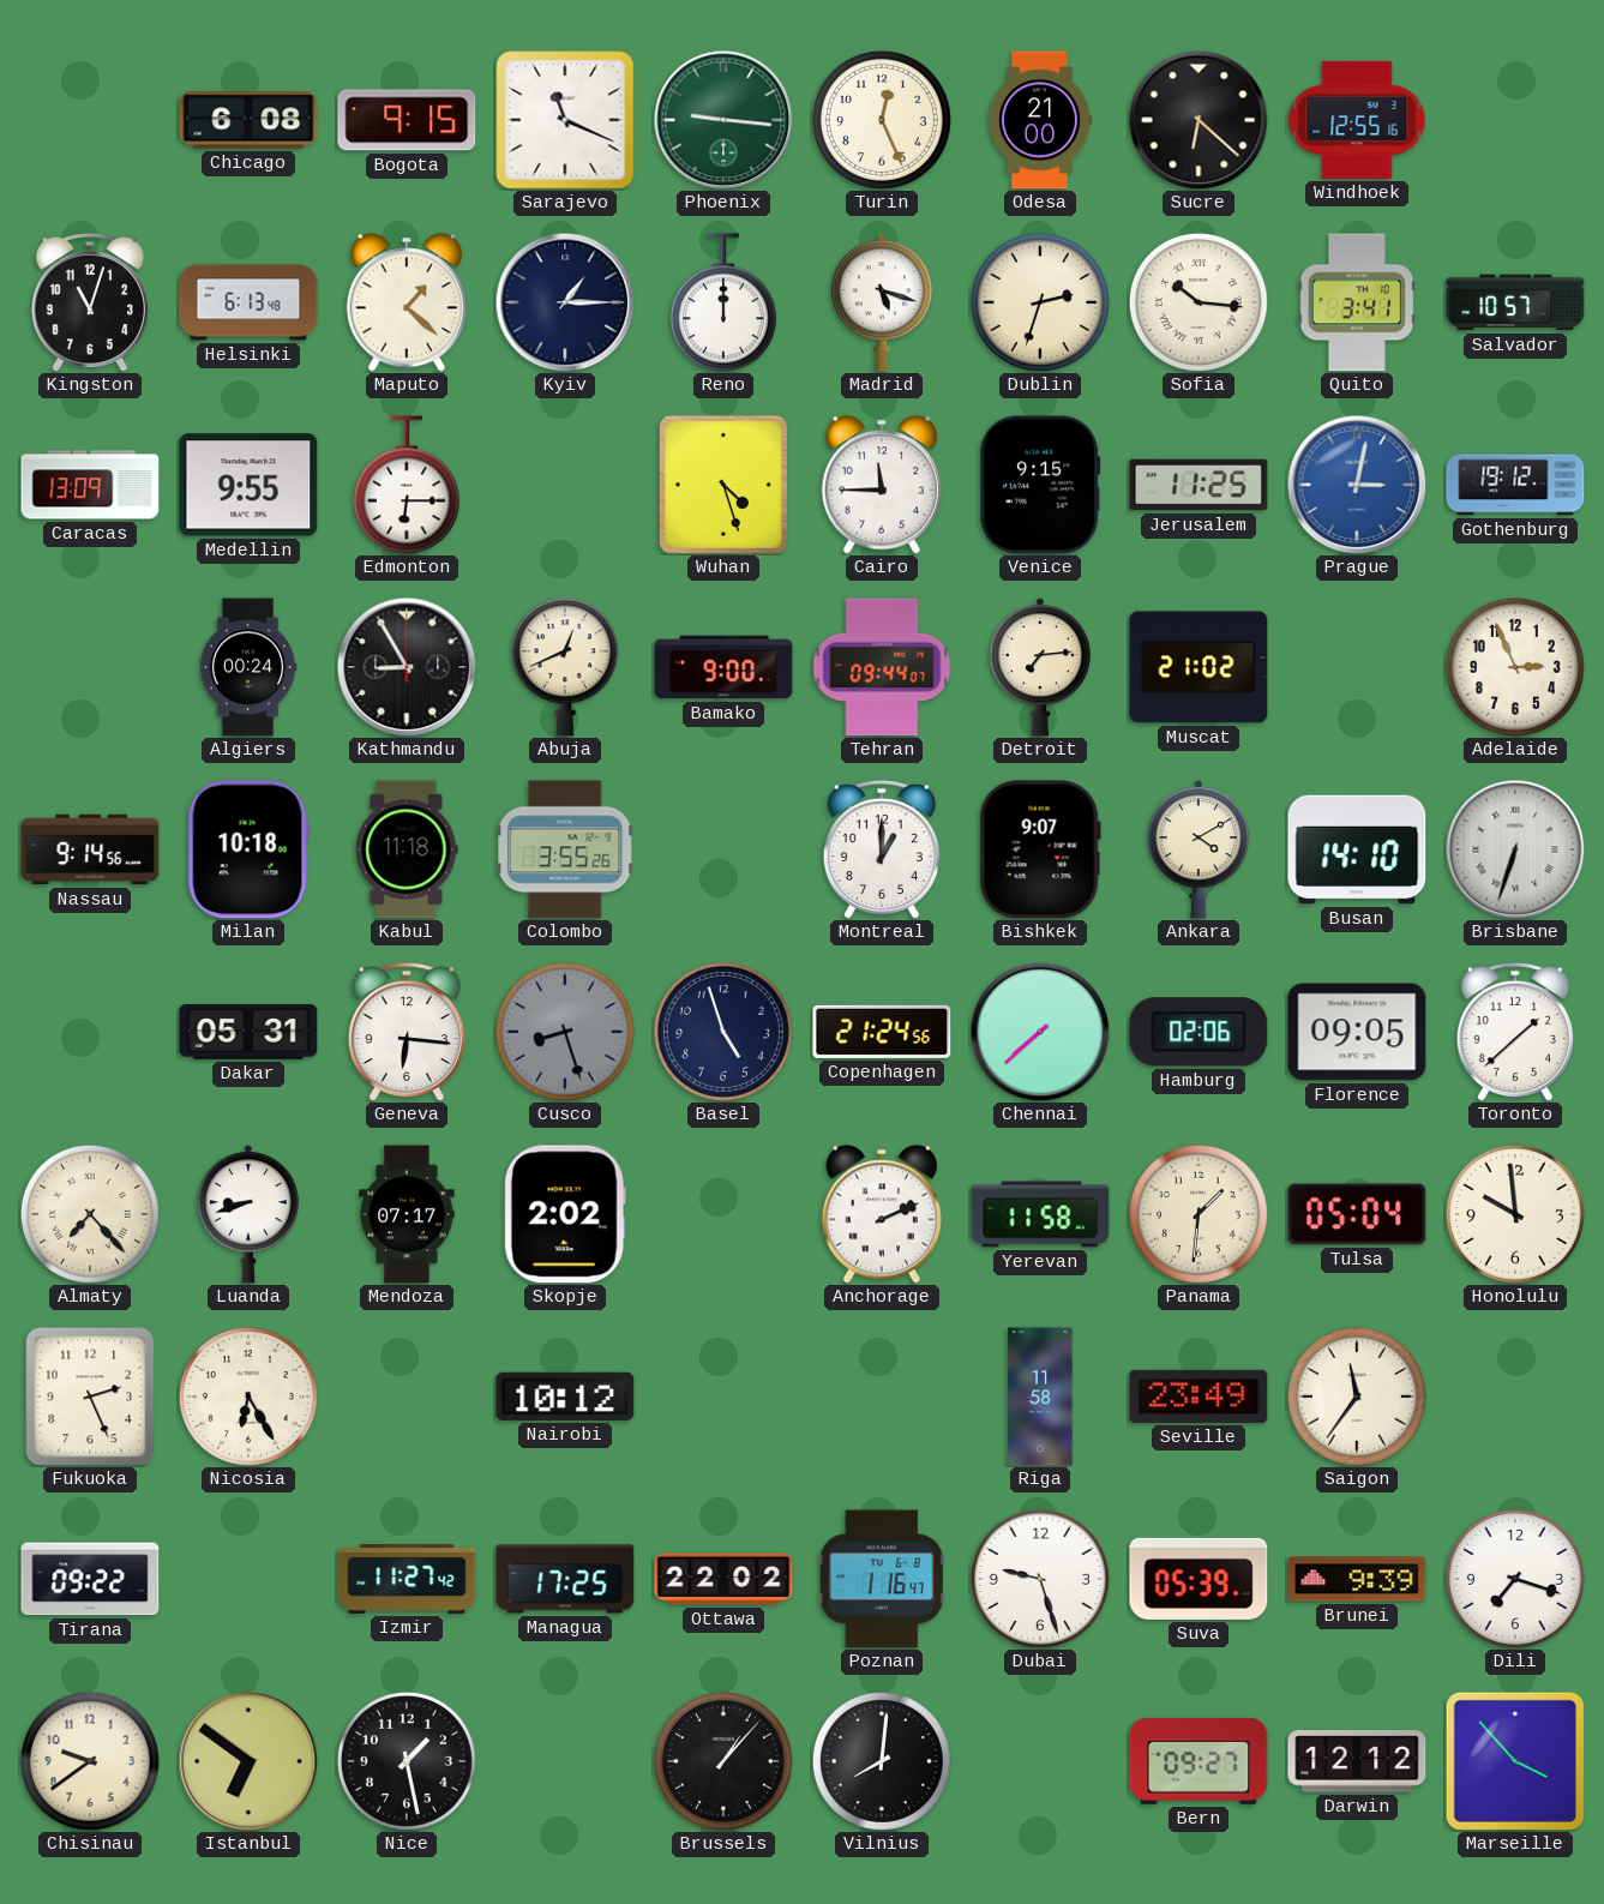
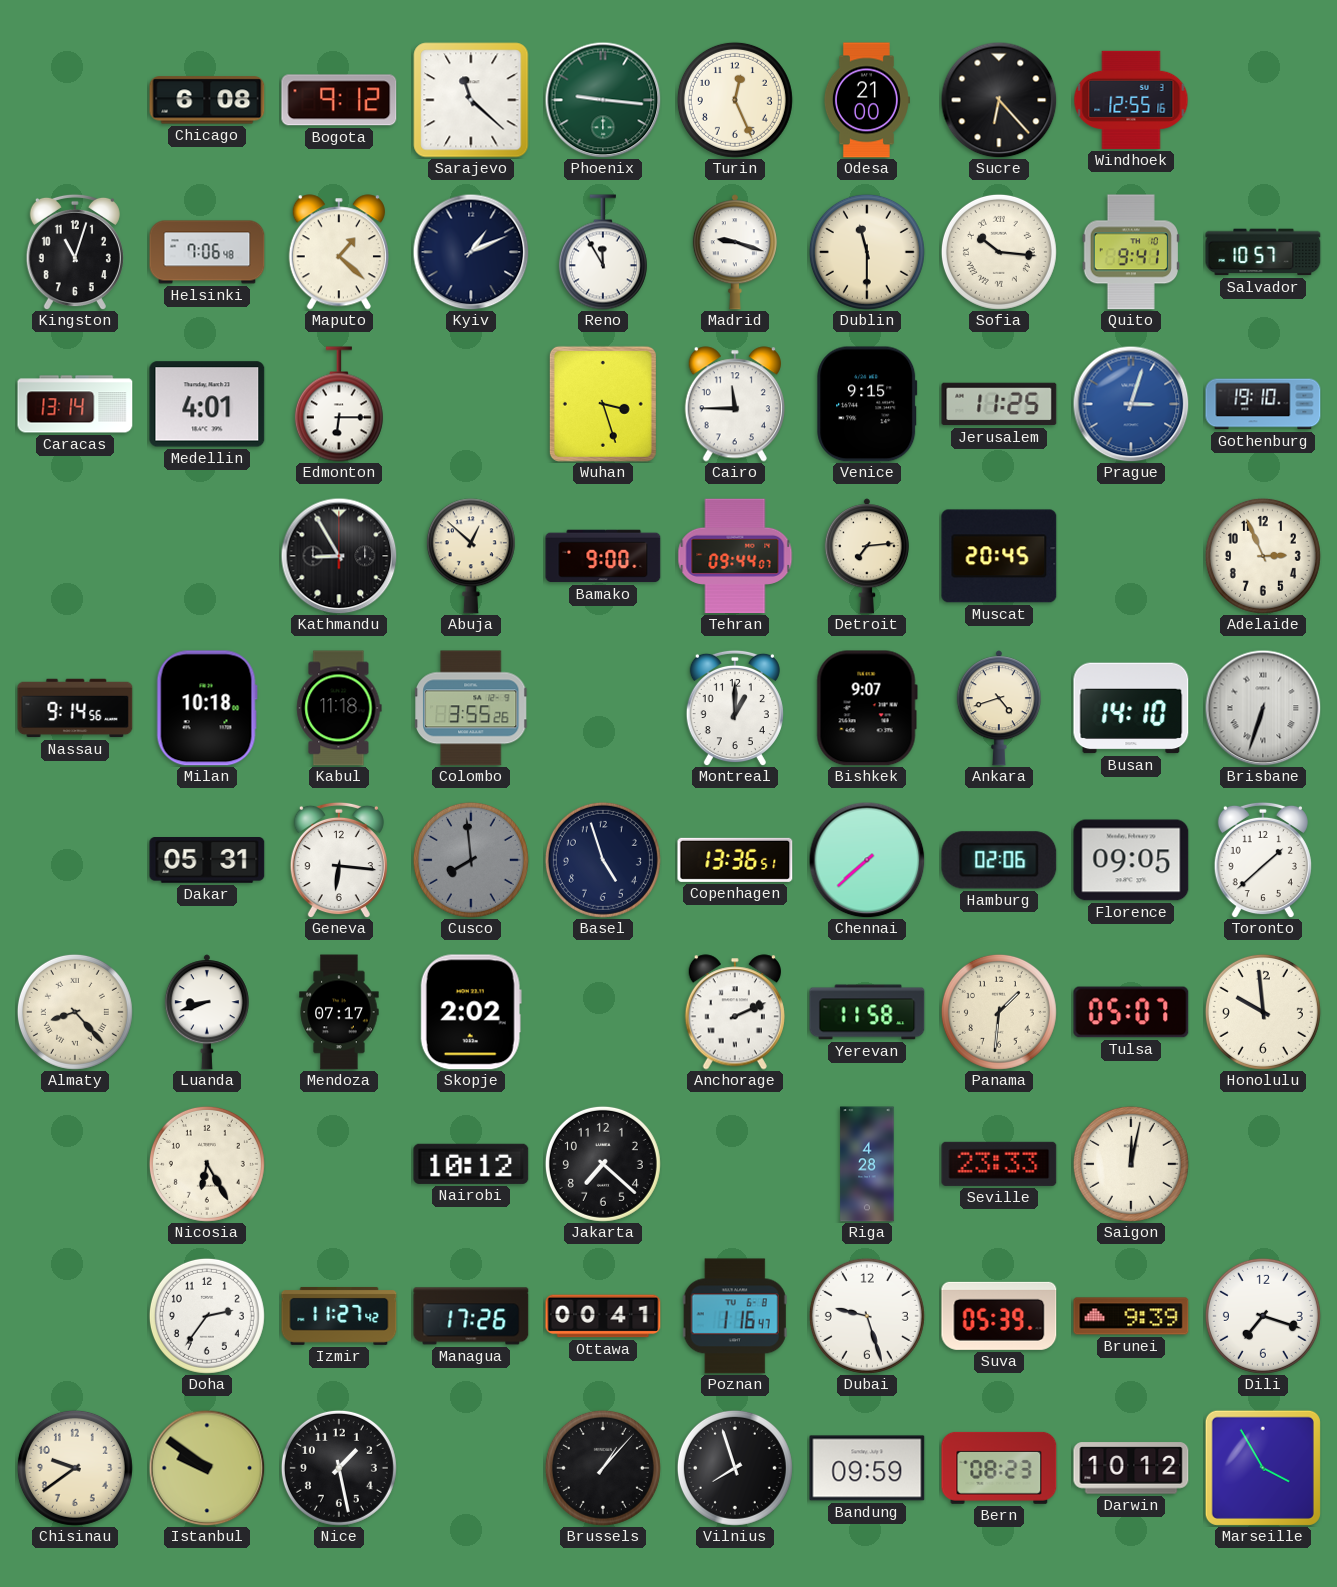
Bogota: 9:15 -> 9:12
Sarajevo: 11:19 -> 11:22
Sucre: 6:22 -> 6:23
Helsinki: 6:13 -> 7:06
Kyiv: 1:15 -> 1:11
Reno: 12:00 -> 11:55
Madrid: 5:18 -> 9:18
Dublin: 2:33 -> 11:30
Quito: 3:41 -> 9:41
Caracas: 13:09 -> 13:14
Medellin: 9:55 -> 4:01
Wuhan: 4:27 -> 3:27
Prague: 3:02 -> 3:03
Gothenburg: 19:12 -> 19:10
Algiers: 00:24 -> none
Abuja: 12:41 -> 12:52
Muscat: 21:02 -> 20:45
Ankara: 4:10 -> 4:42
Cusco: 8:27 -> 7:59
Copenhagen: 21:24 -> 13:36
Almaty: 7:23 -> 8:23
Tulsa: 05:04 -> 05:07
Fukuoka: 2:26 -> none
Jakarta: none -> 7:22
Riga: 11:58 -> 4:28
Seville: 23:49 -> 23:33
Saigon: 11:36 -> 12:02
Tirana: 09:22 -> none
Doha: none -> 2:36
Managua: 17:25 -> 17:26
Ottawa: 22:02 -> 00:41
Istanbul: 6:51 -> 9:51
Vilnius: 8:01 -> 7:57
Bandung: none -> 09:59
Bern: 09:27 -> 08:23
Darwin: 12:12 -> 10:12
Marseille: 3:53 -> 3:55
